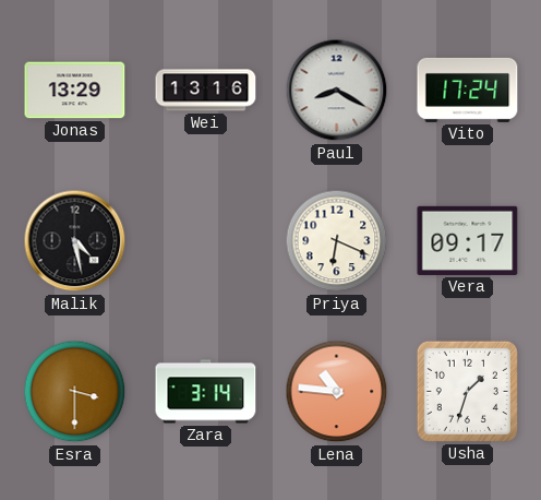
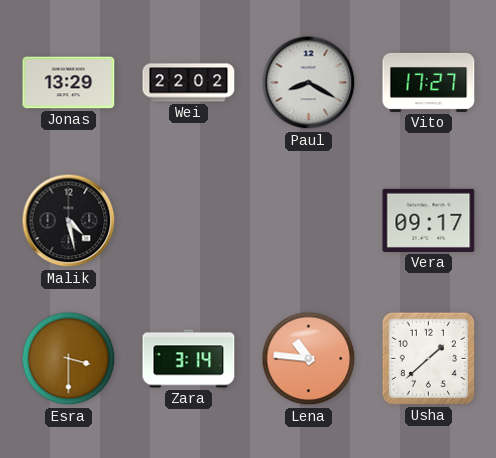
Wei: 13:16 -> 22:02
Vito: 17:24 -> 17:27
Priya: 6:19 -> none
Usha: 1:33 -> 1:38
